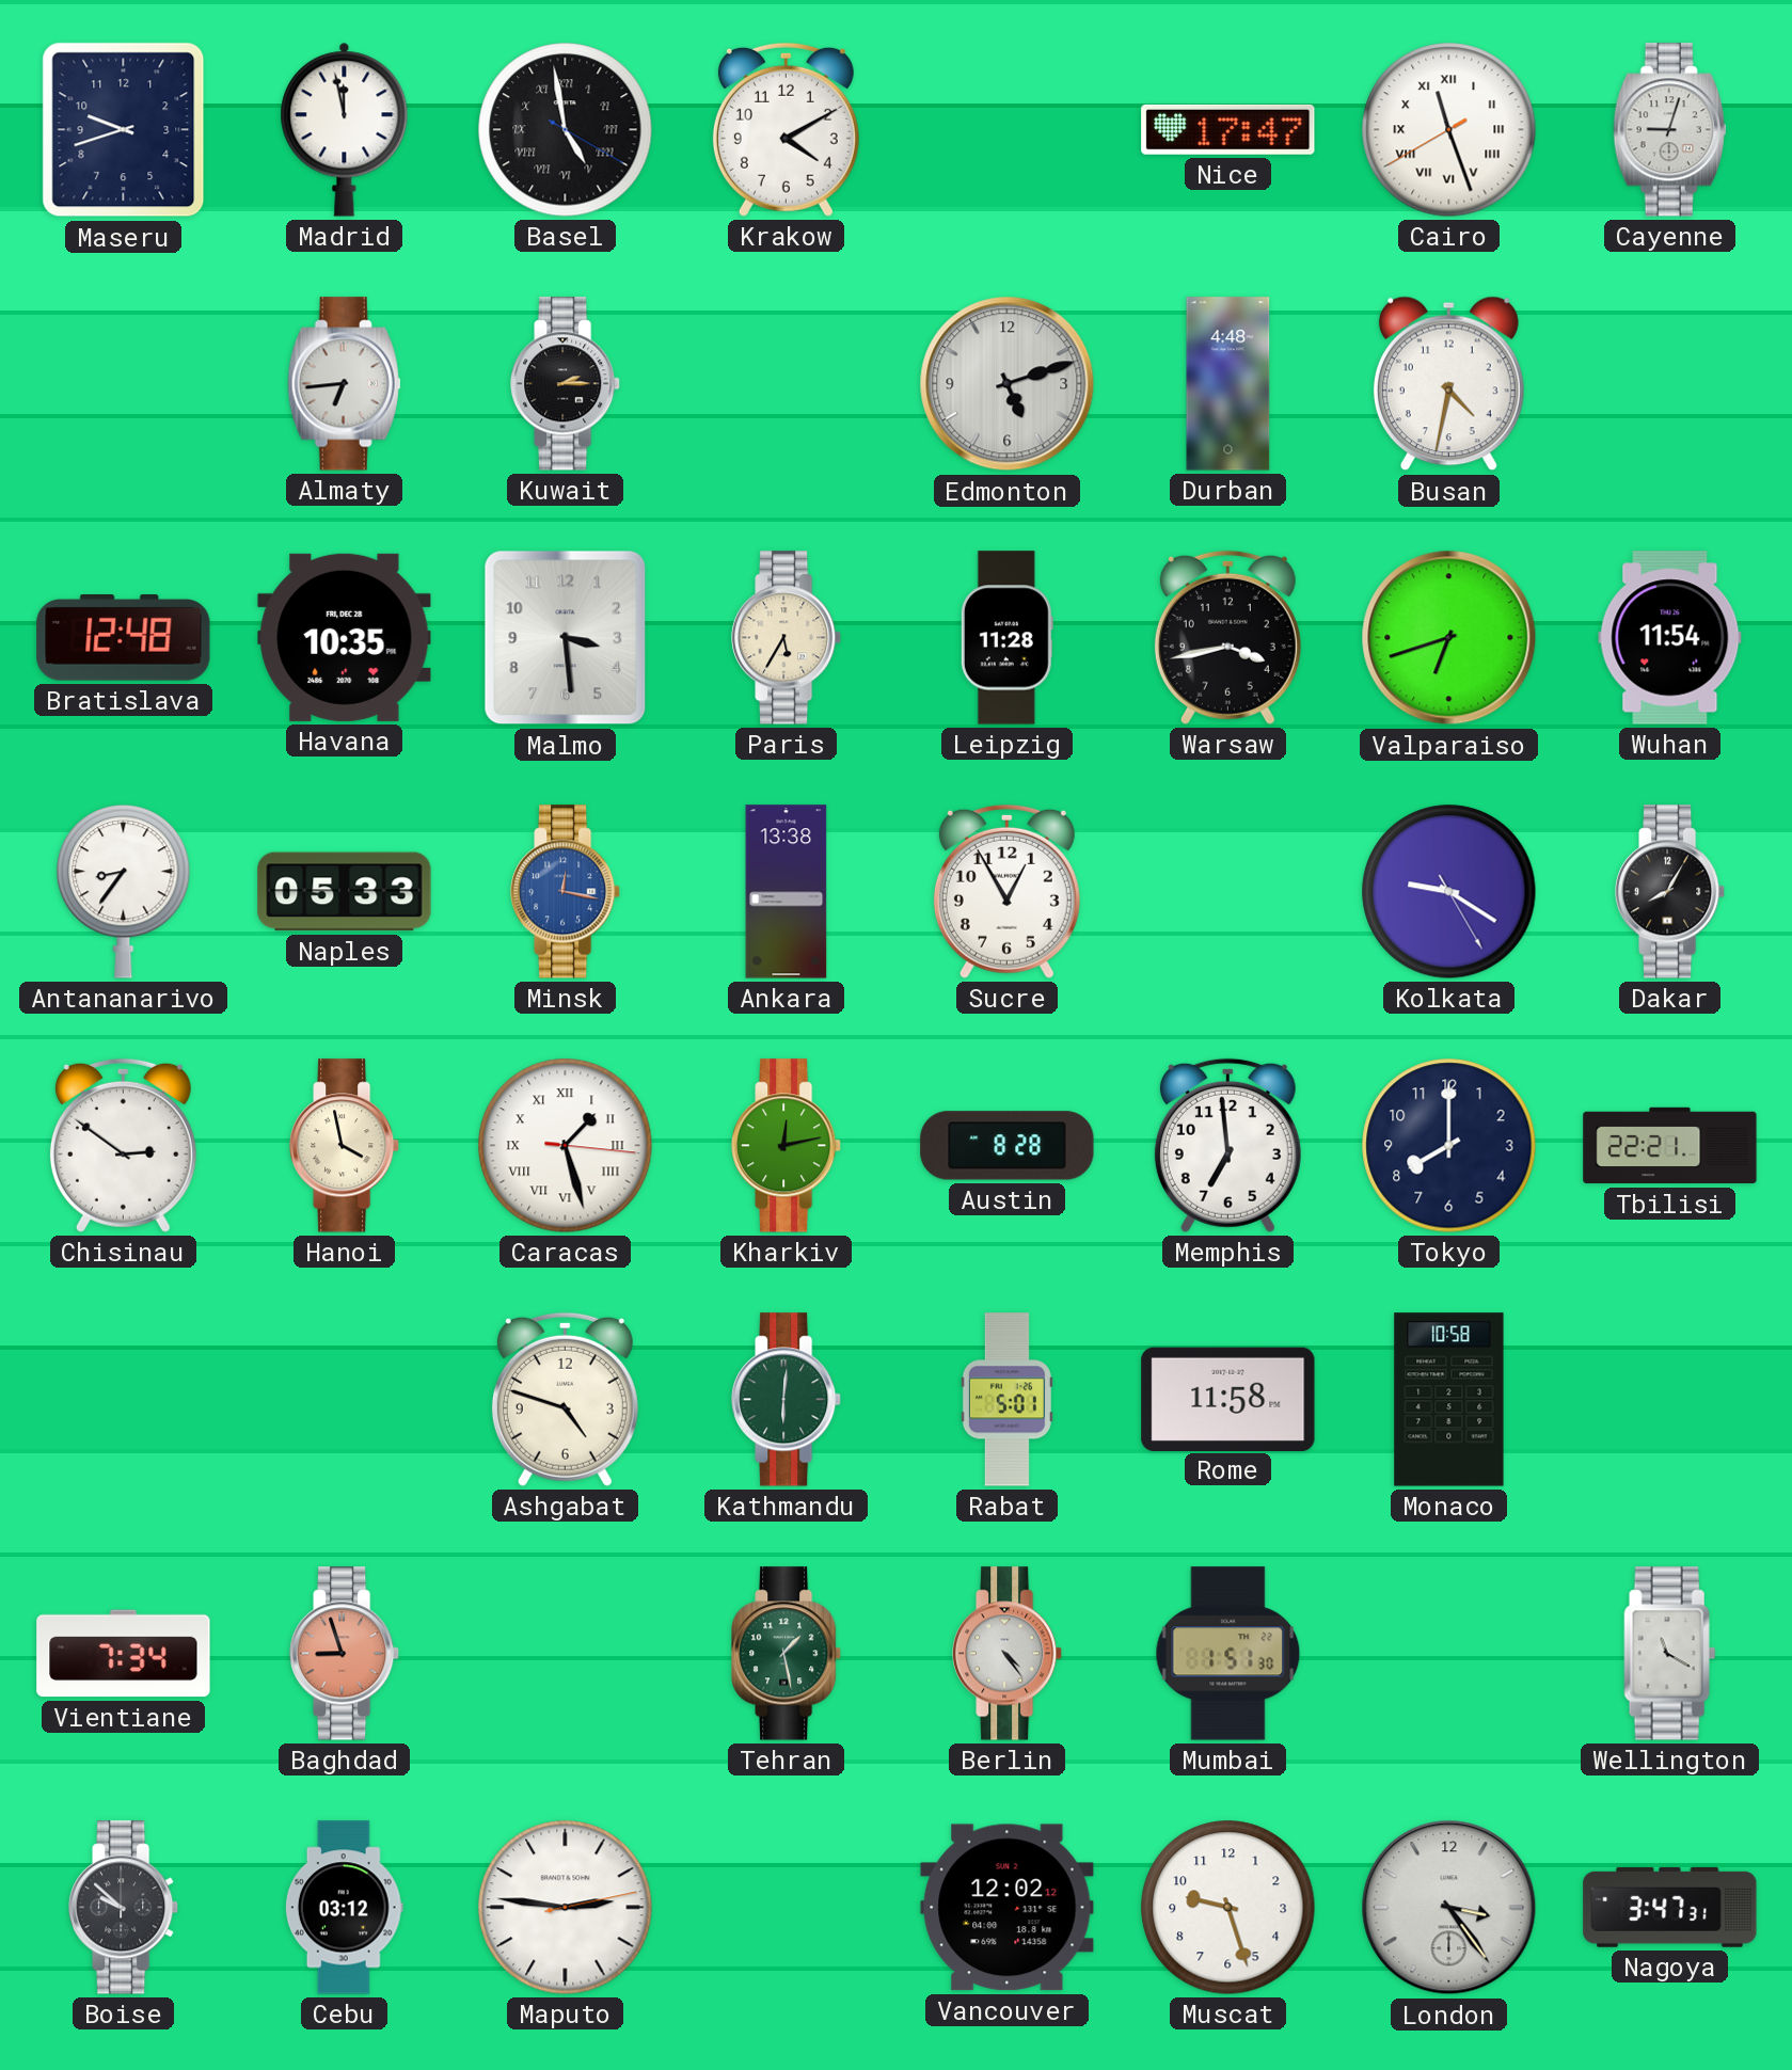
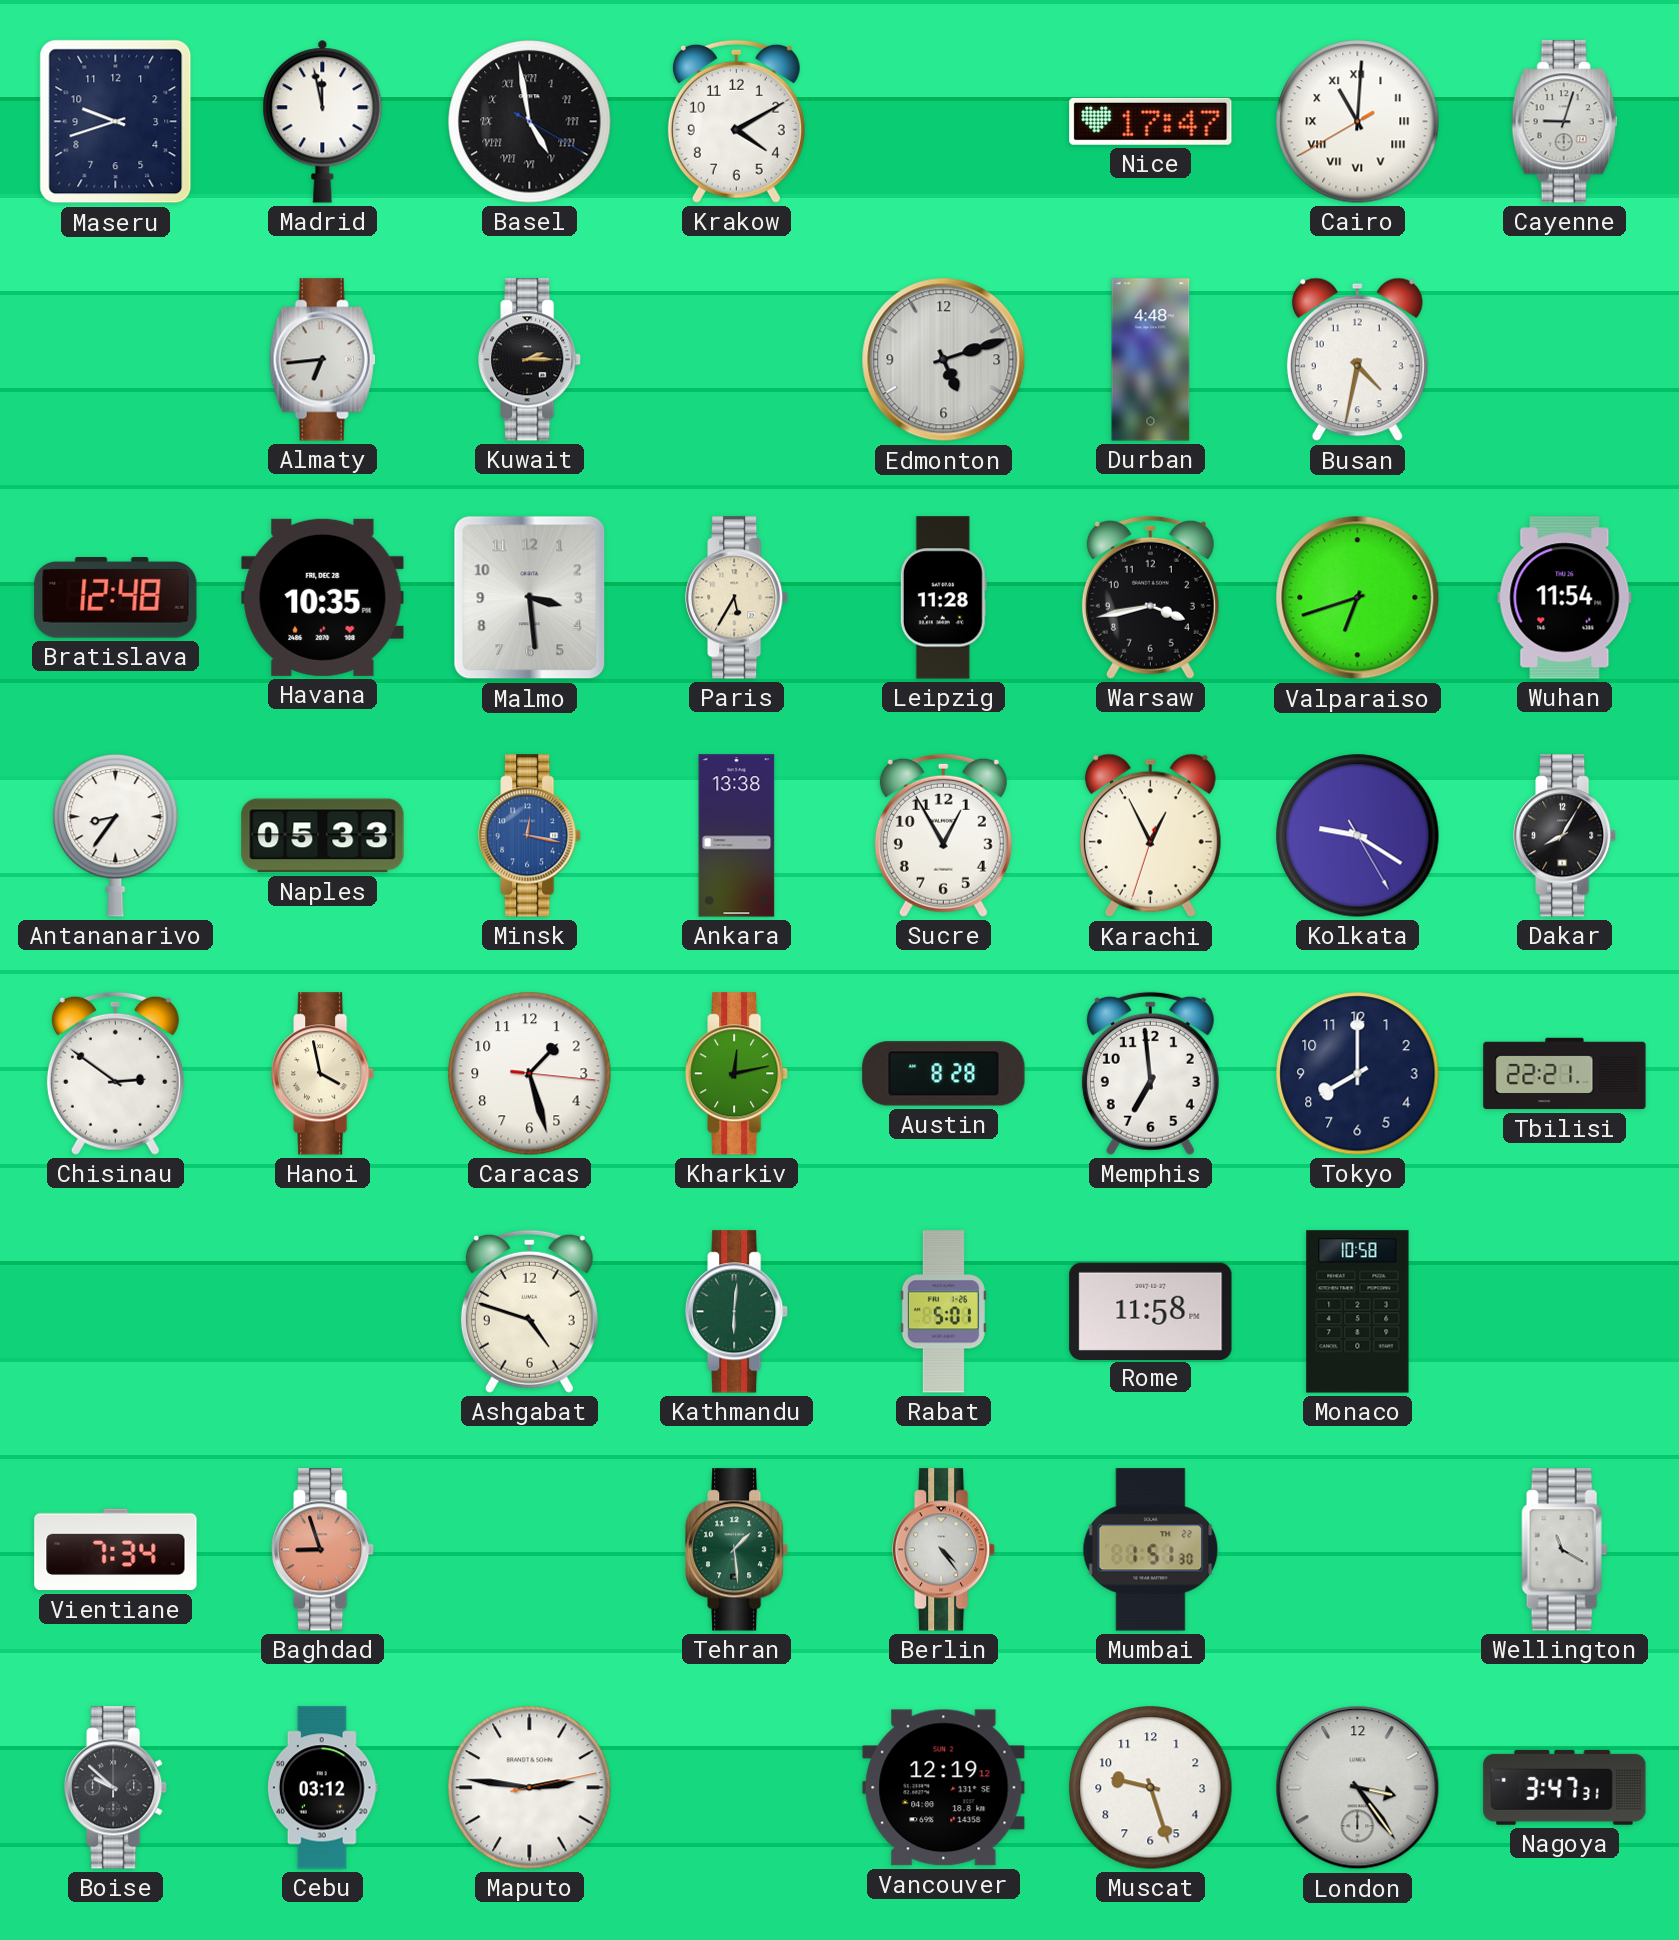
Cairo: 11:26 -> 11:00
Karachi: none -> 12:55
Caracas numerals: Roman -> Arabic
Tehran: 1:28 -> 1:29
Vancouver: 12:02 -> 12:19
